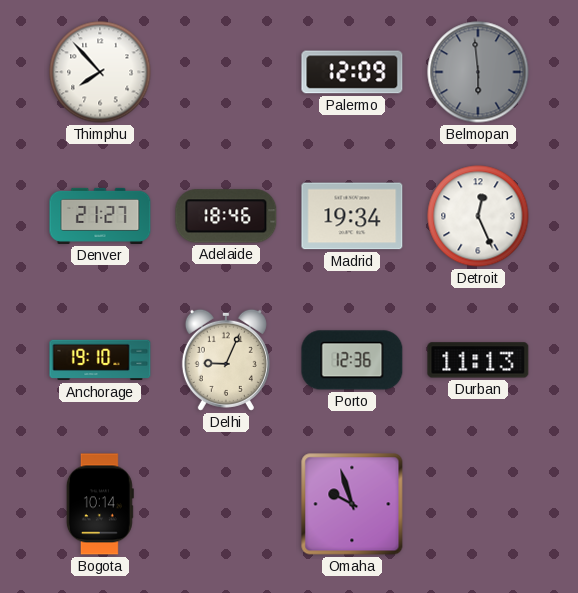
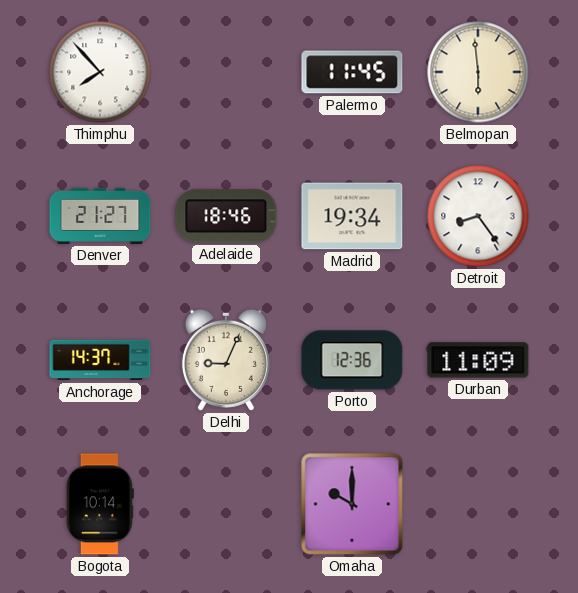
Palermo: 12:09 -> 11:45
Belmopan dial: grey -> cream
Detroit: 12:26 -> 8:24
Anchorage: 19:10 -> 14:37
Durban: 11:13 -> 11:09
Omaha: 9:57 -> 10:00
